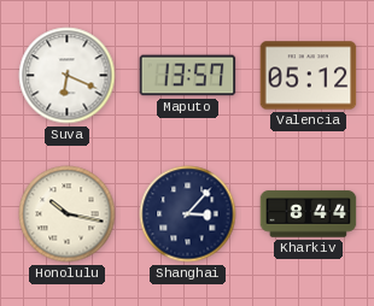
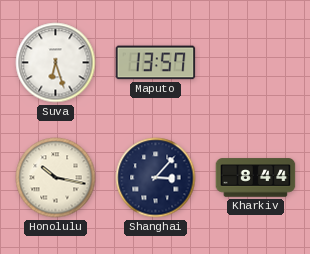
Suva: 6:19 -> 6:27
Valencia: 05:12 -> none
